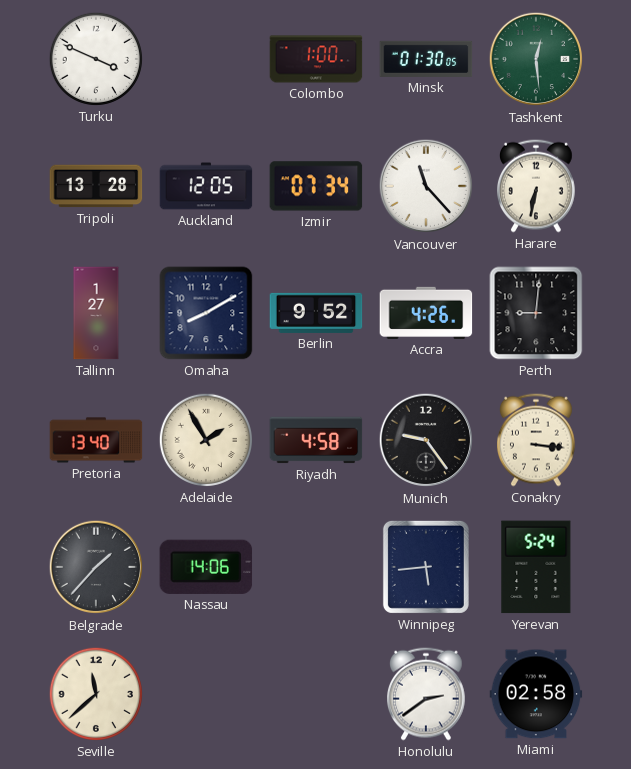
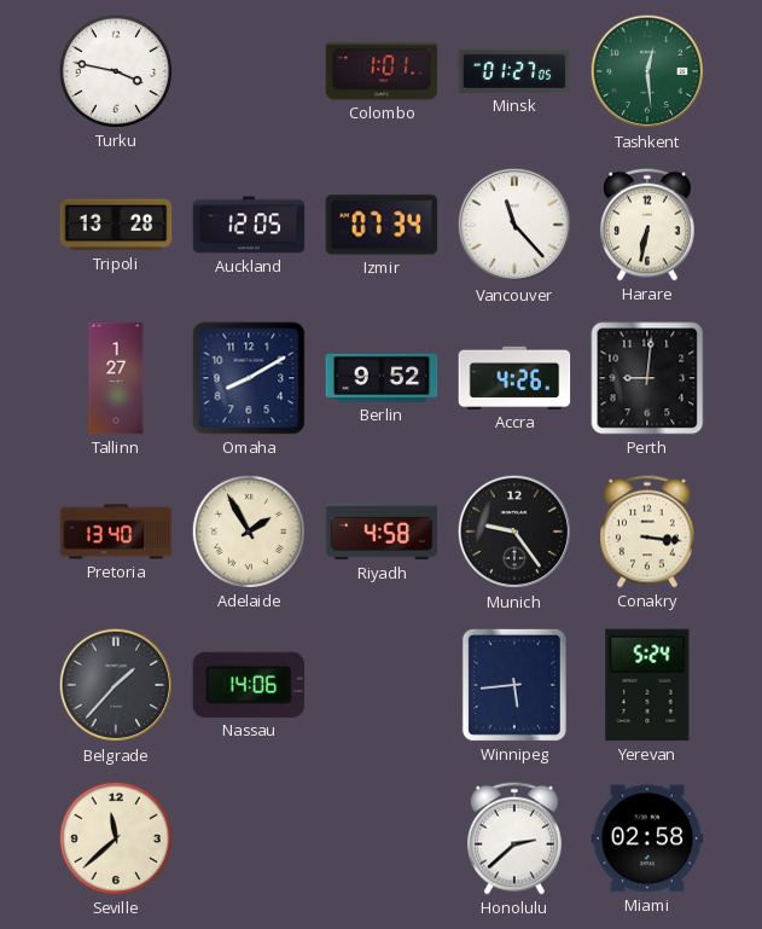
Turku: 3:49 -> 3:47
Colombo: 1:00 -> 1:01
Minsk: 01:30 -> 01:27
Honolulu: 2:39 -> 2:38
